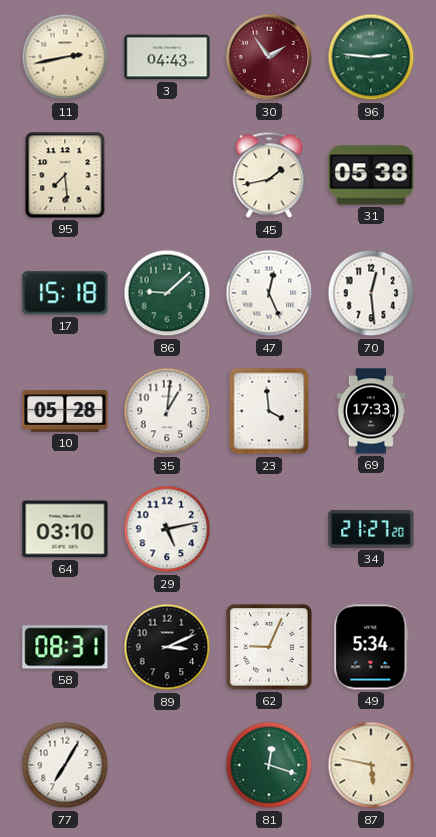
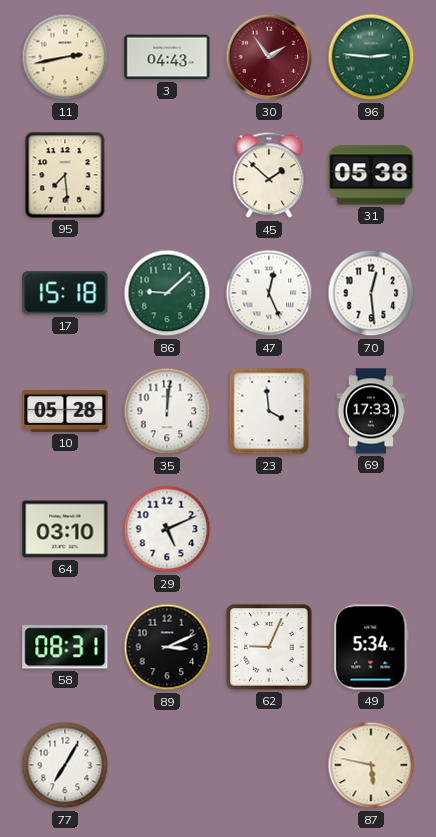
45: 1:43 -> 1:52
35: 1:01 -> 12:01
29: 5:13 -> 5:11
34: 21:27 -> none
81: 12:18 -> none
